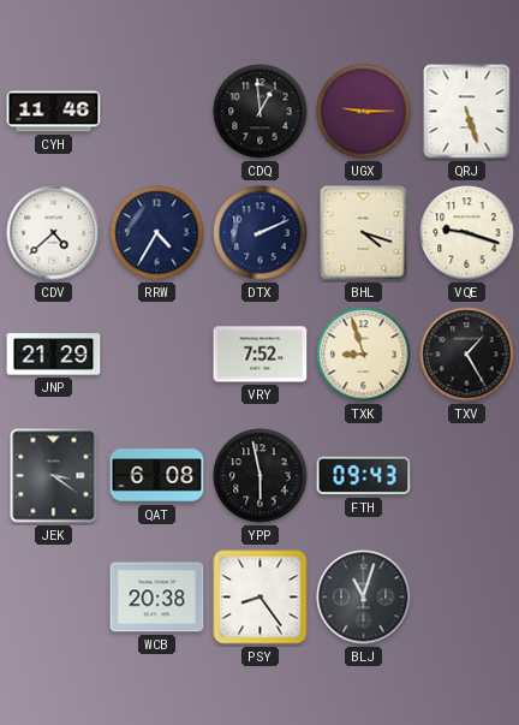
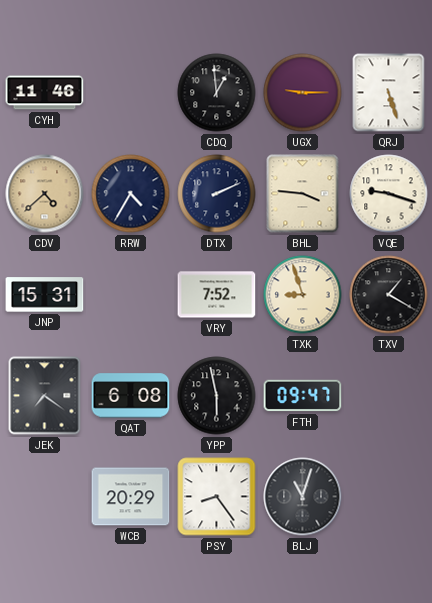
CDV dial: white -> champagne
BHL: 4:18 -> 3:46
JNP: 21:29 -> 15:31
TXV: 1:25 -> 1:20
JEK: 3:21 -> 7:21
FTH: 09:43 -> 09:47
WCB: 20:38 -> 20:29
